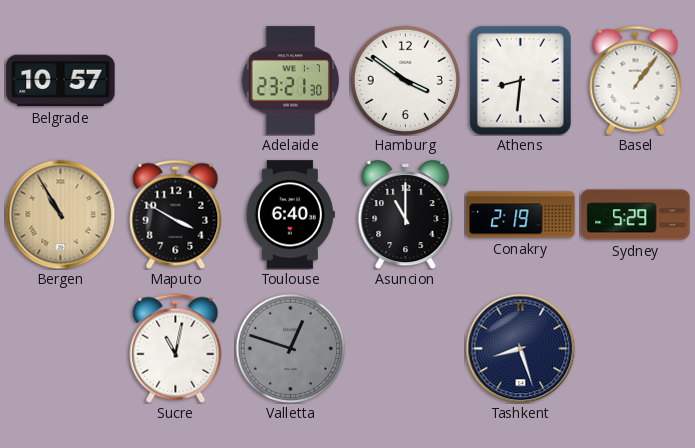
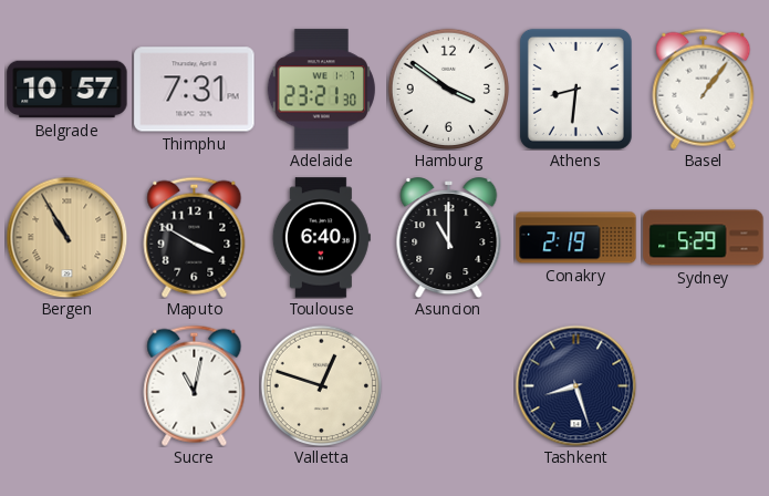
Thimphu: none -> 7:31
Valletta dial: grey -> cream
